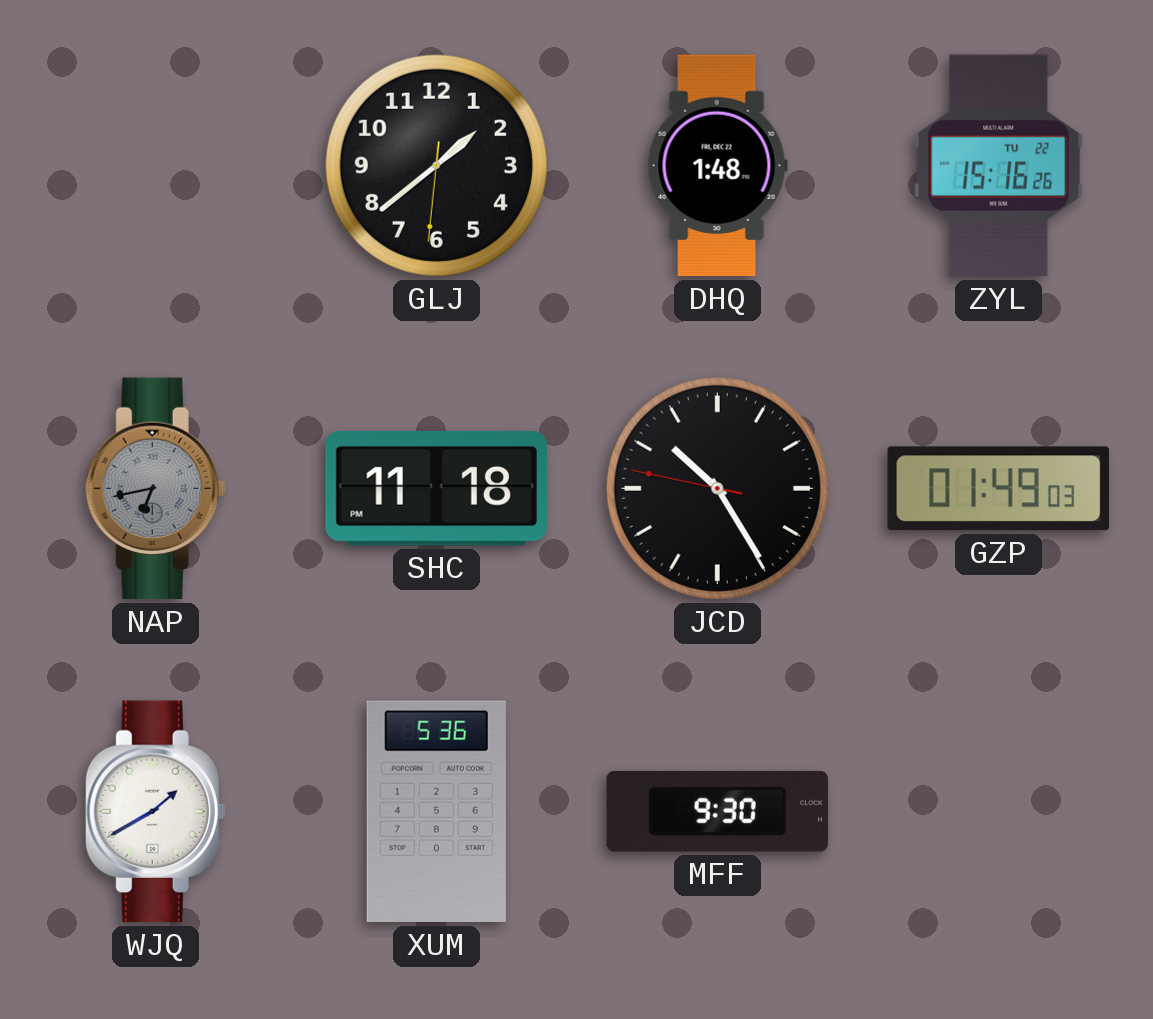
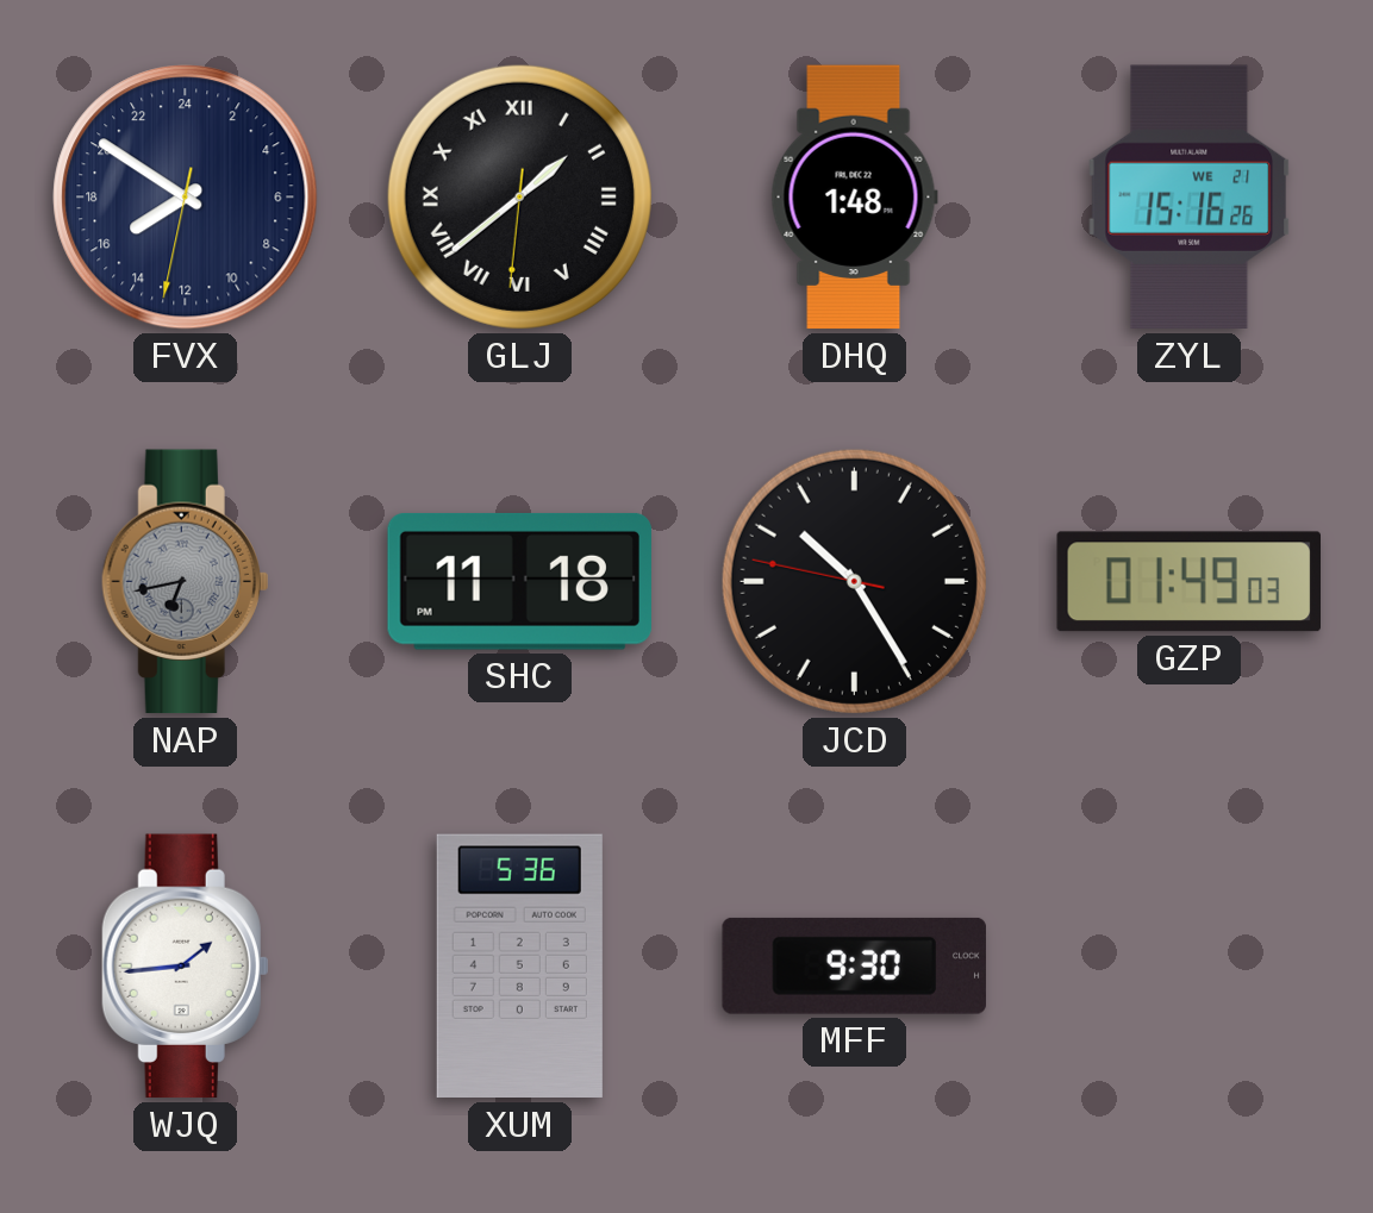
FVX: none -> 15:50
GLJ numerals: Arabic -> Roman
ZYL date: TU 22 -> WE 21
WJQ: 1:40 -> 1:44
